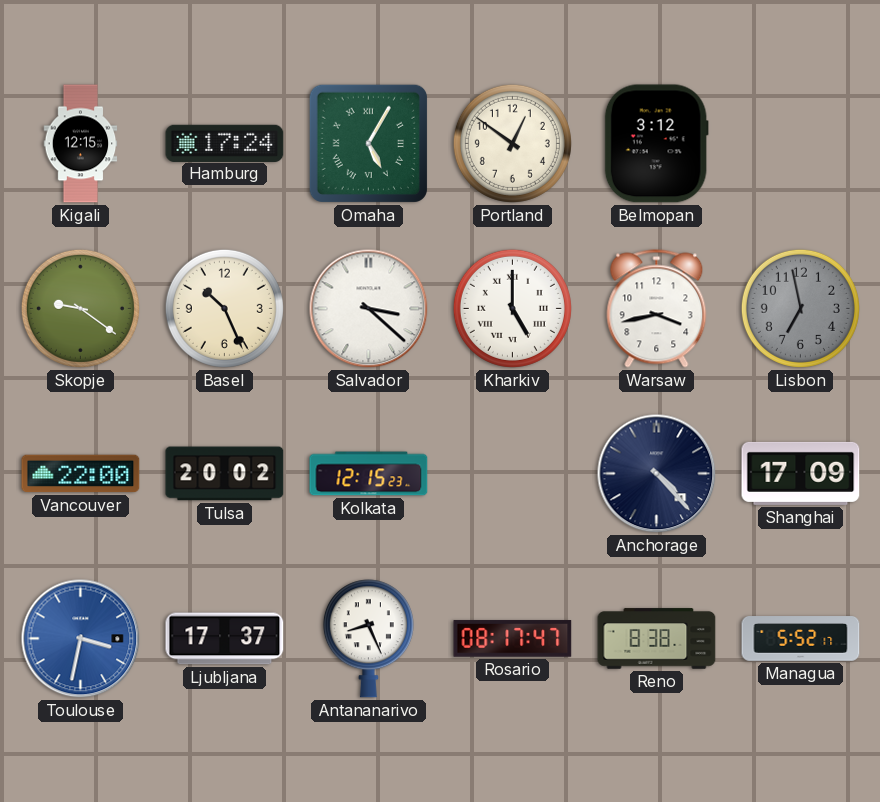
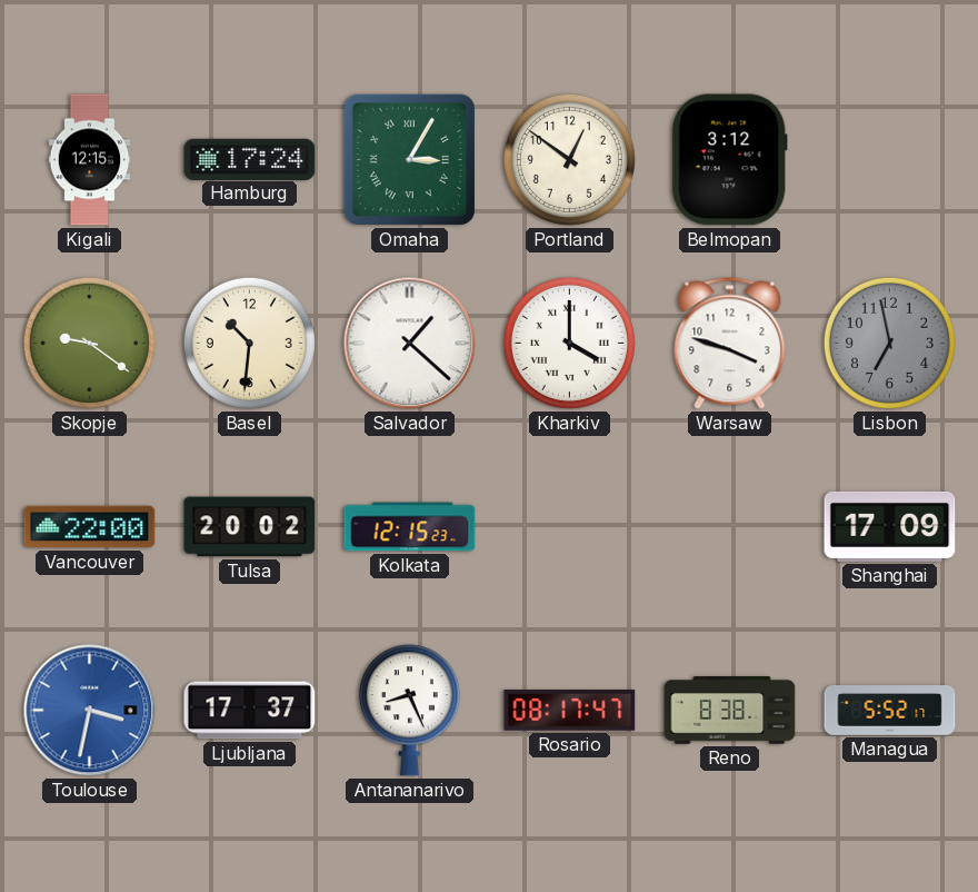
Omaha: 5:05 -> 3:05
Basel: 10:26 -> 10:31
Salvador: 3:22 -> 1:22
Kharkiv: 5:00 -> 4:00
Warsaw: 3:43 -> 3:48
Anchorage: 4:23 -> none
